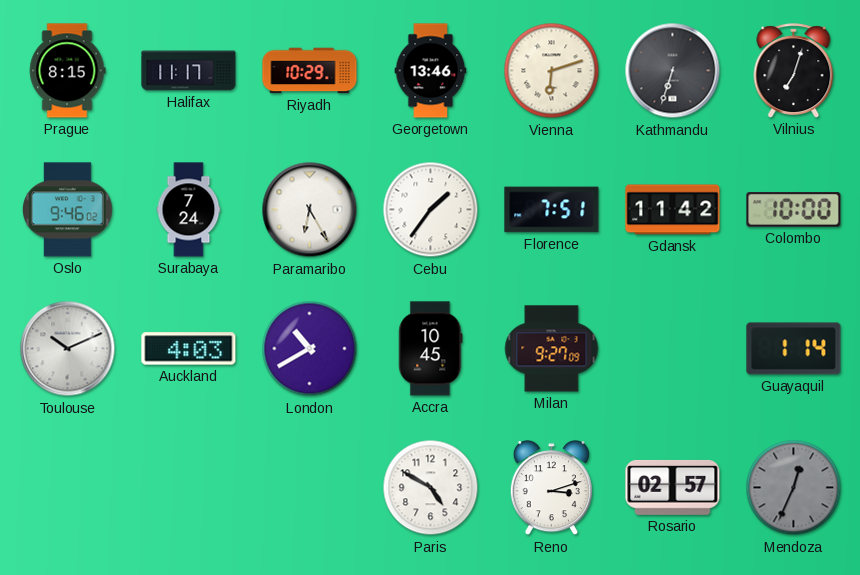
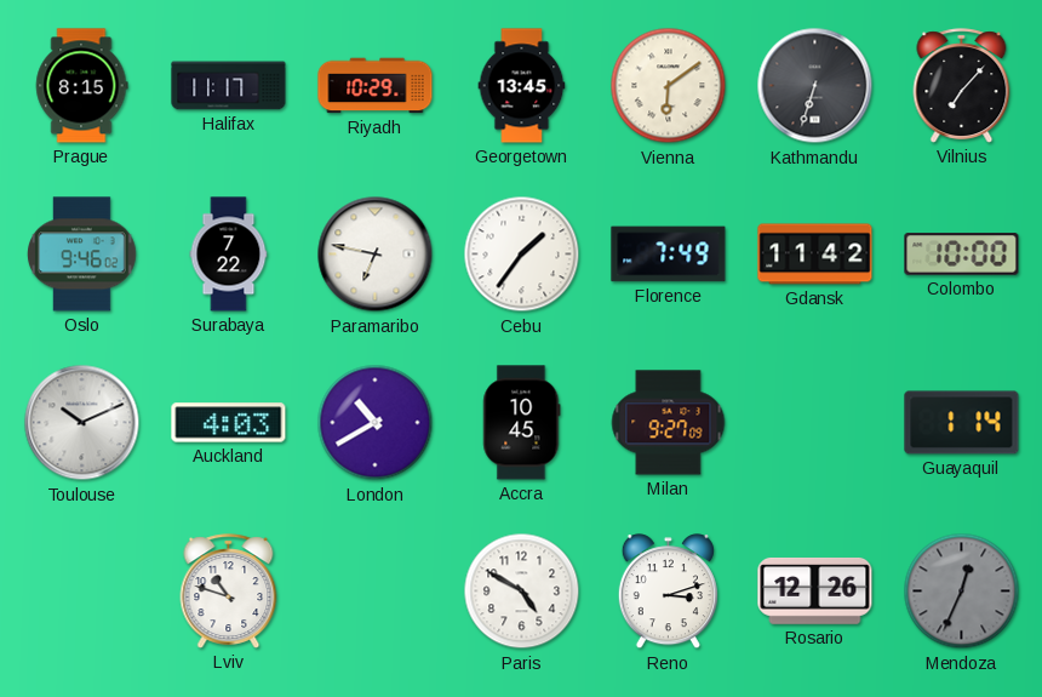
Georgetown: 13:46 -> 13:45
Vienna: 6:12 -> 6:09
Vilnius: 7:03 -> 7:07
Surabaya: 7:24 -> 7:22
Paramaribo: 6:25 -> 6:47
Florence: 7:51 -> 7:49
Lviv: none -> 10:48
Rosario: 02:57 -> 12:26
